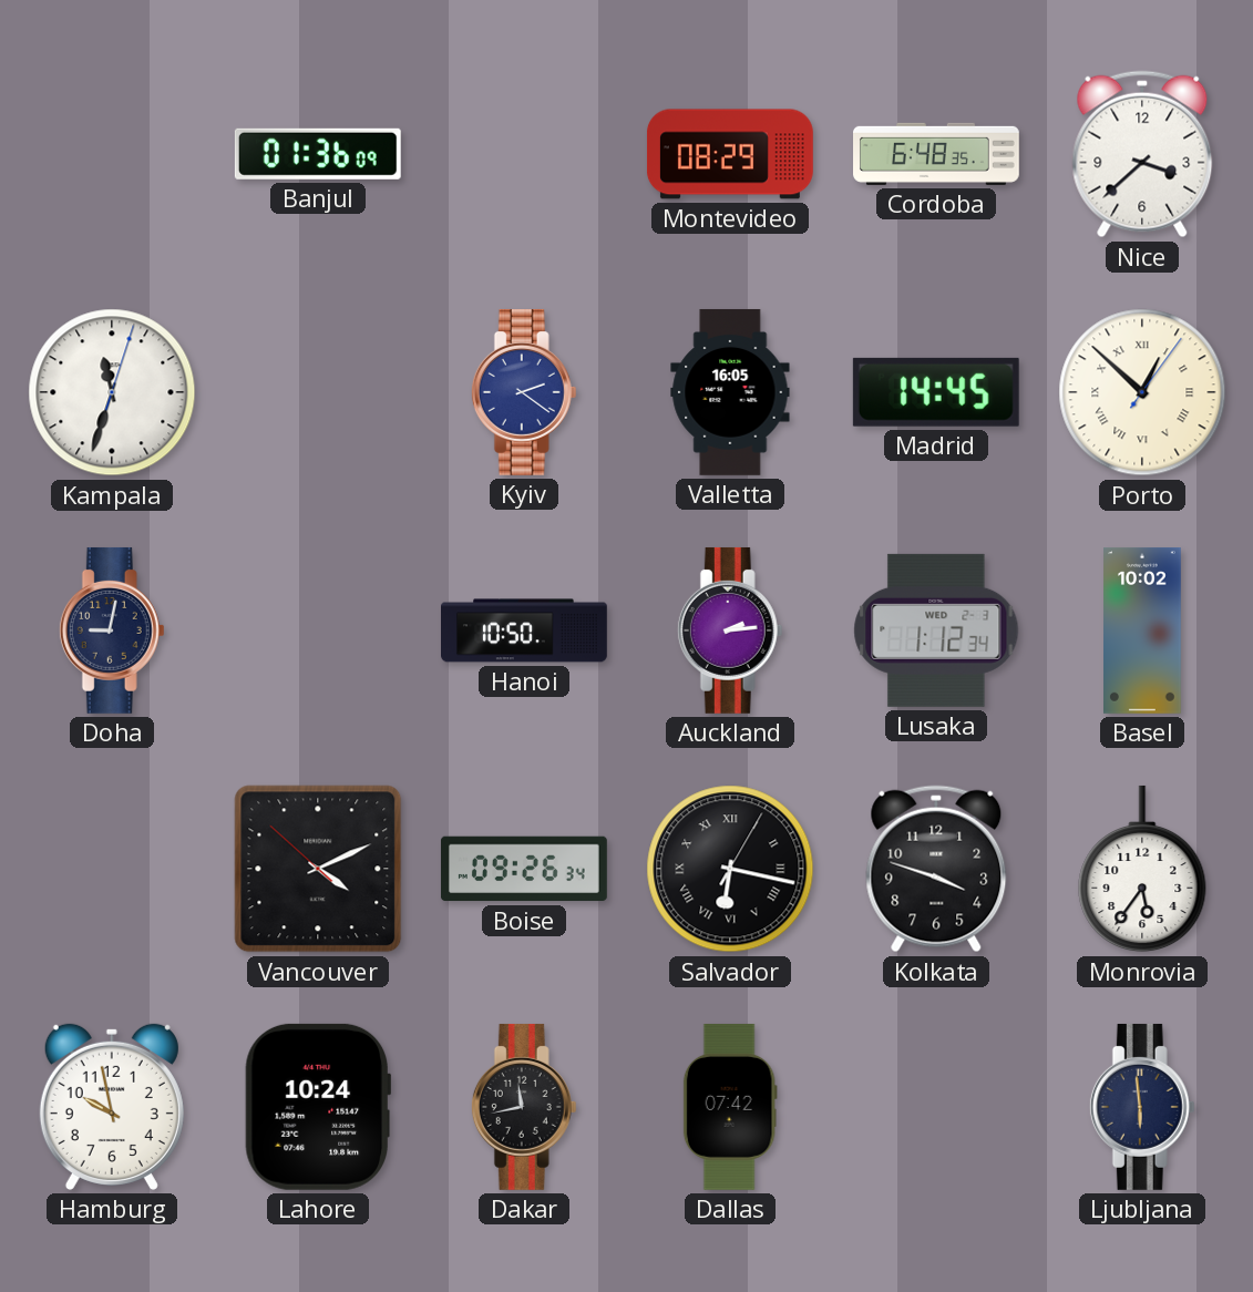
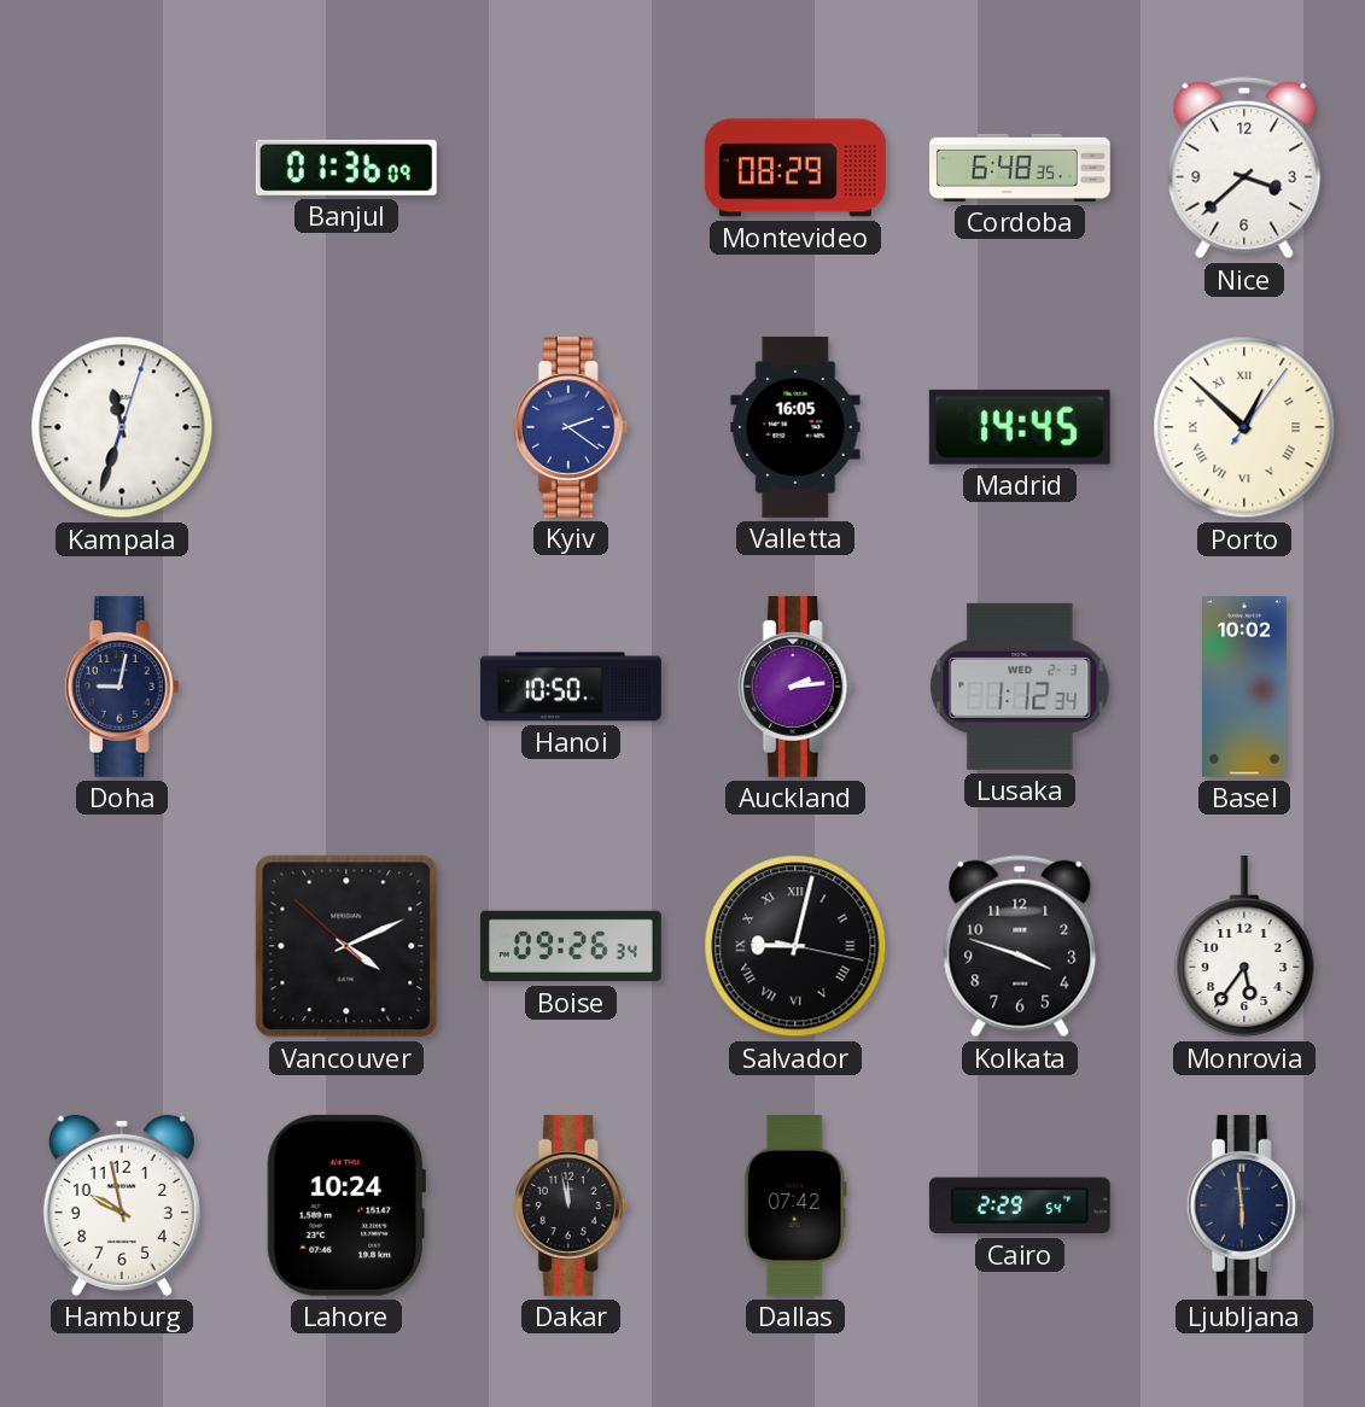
Salvador: 6:17 -> 9:02
Dakar: 11:43 -> 11:58
Cairo: none -> 2:29
